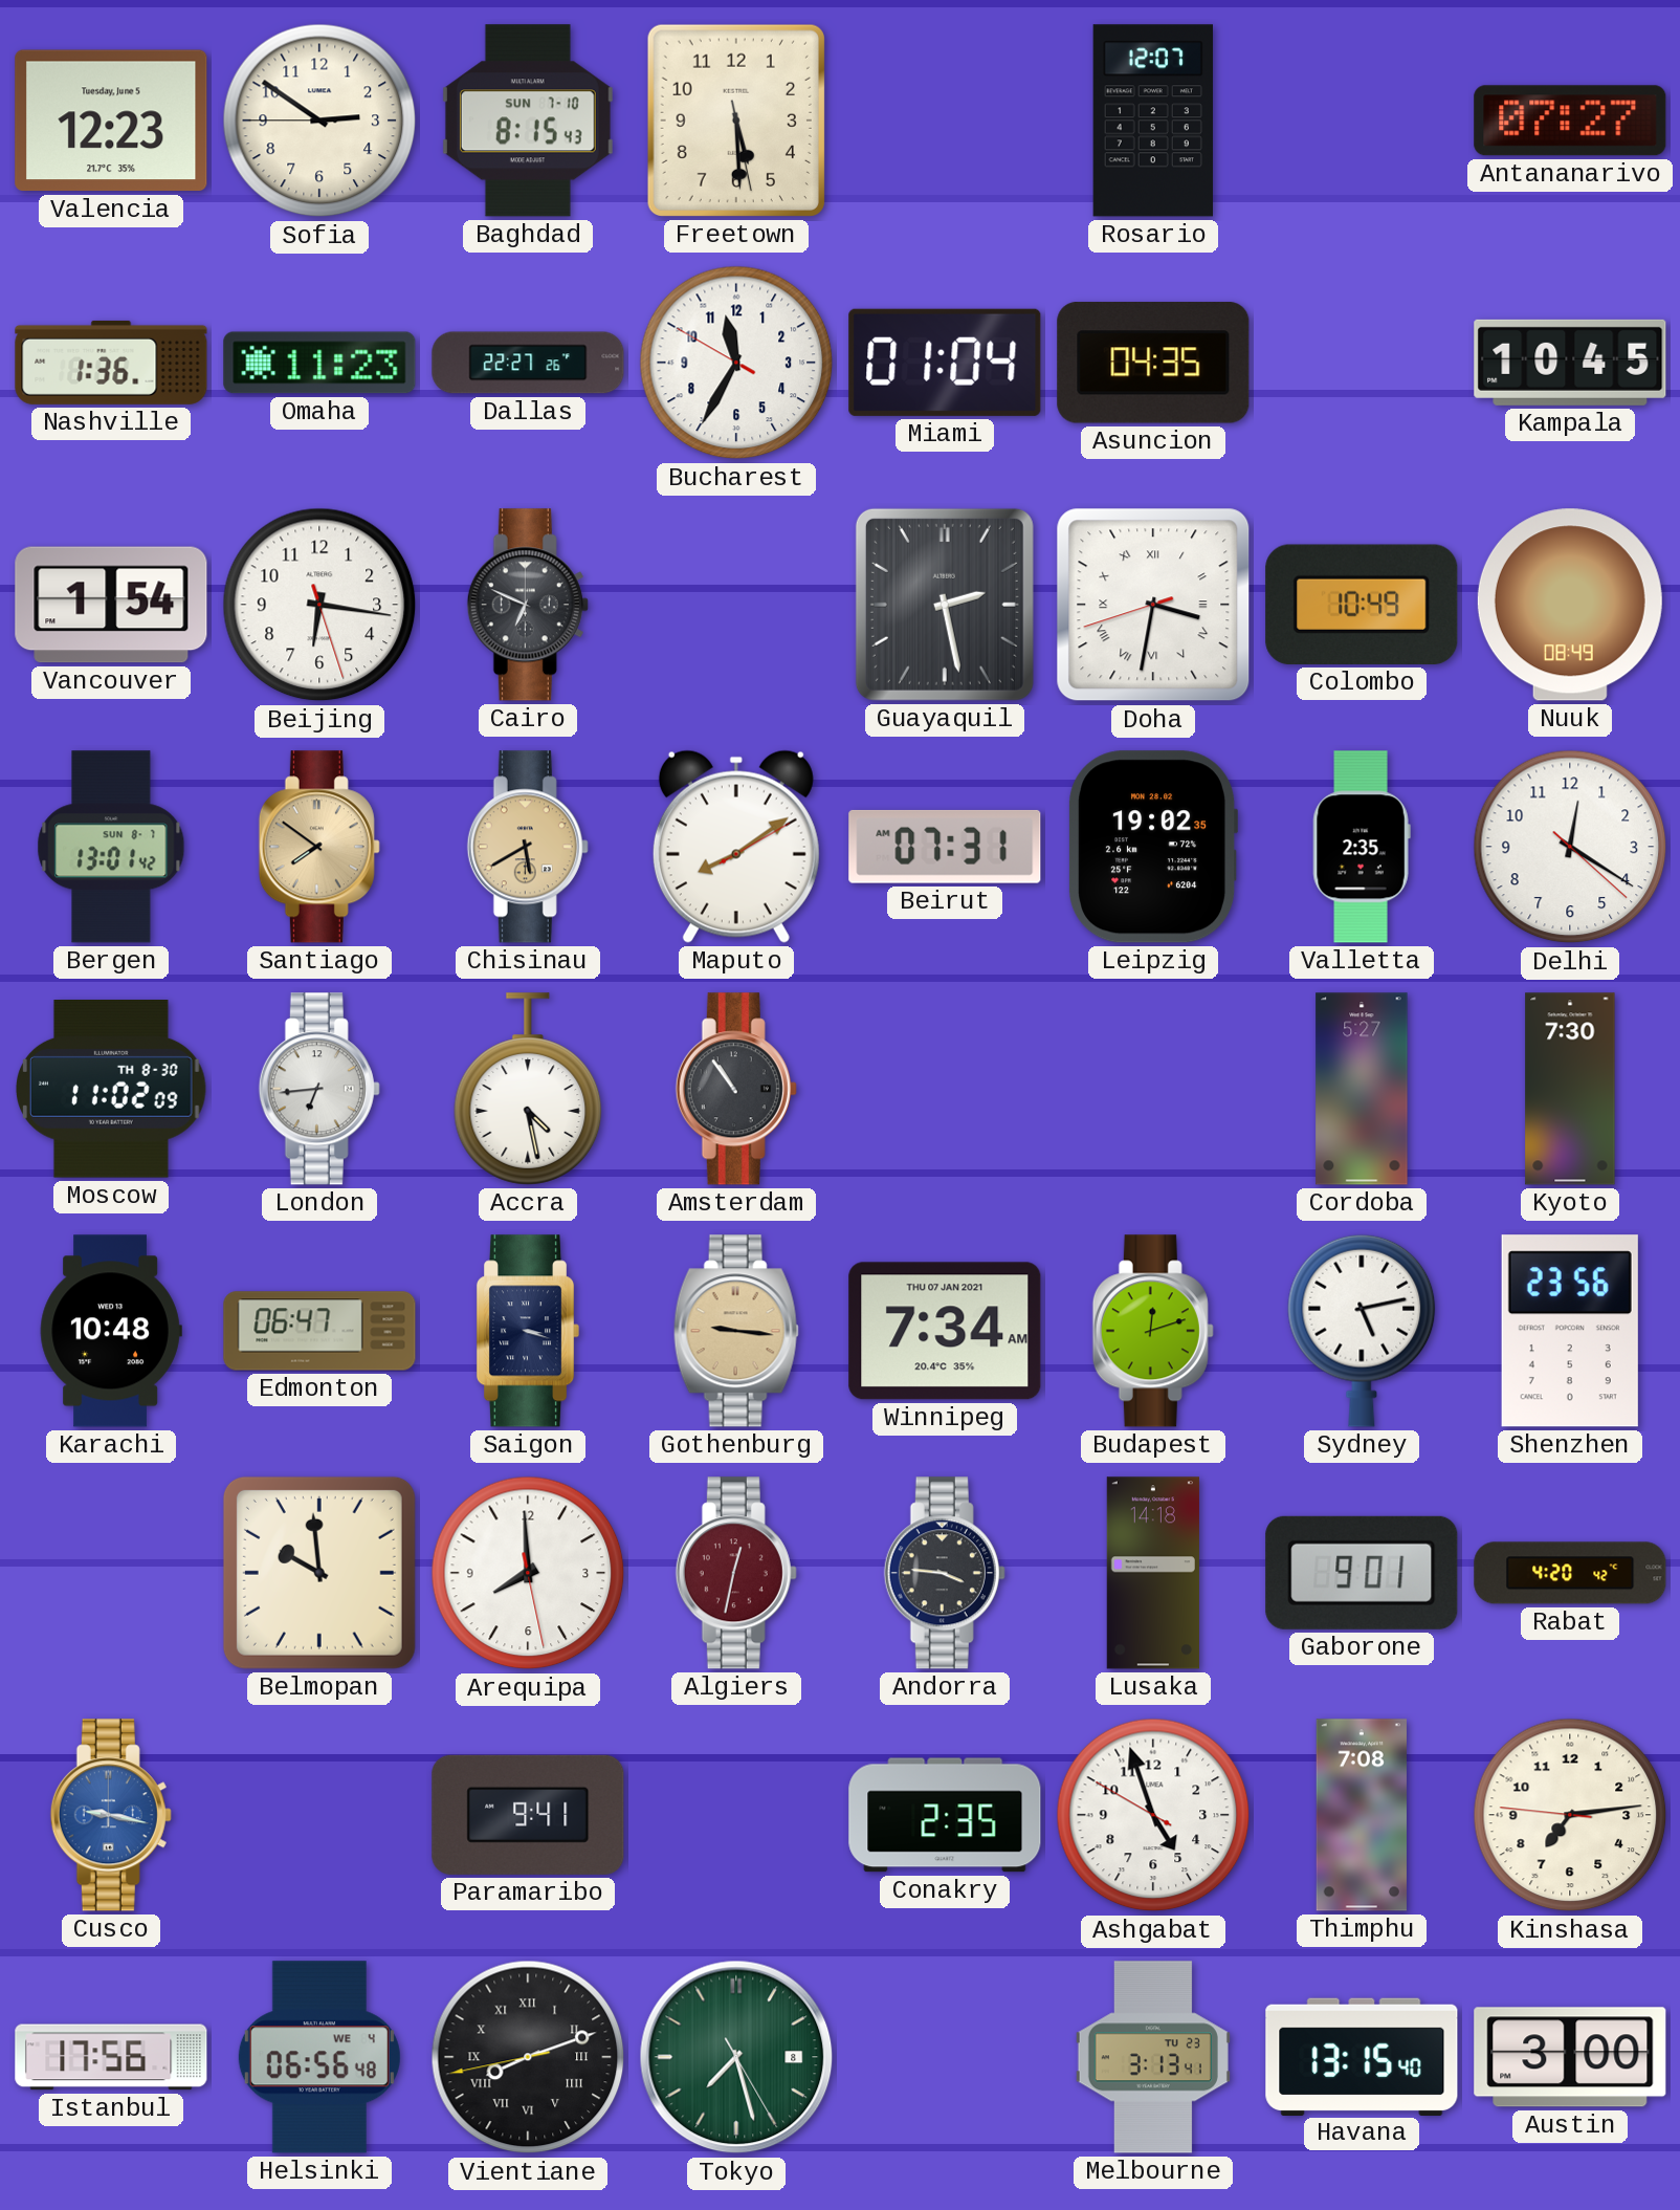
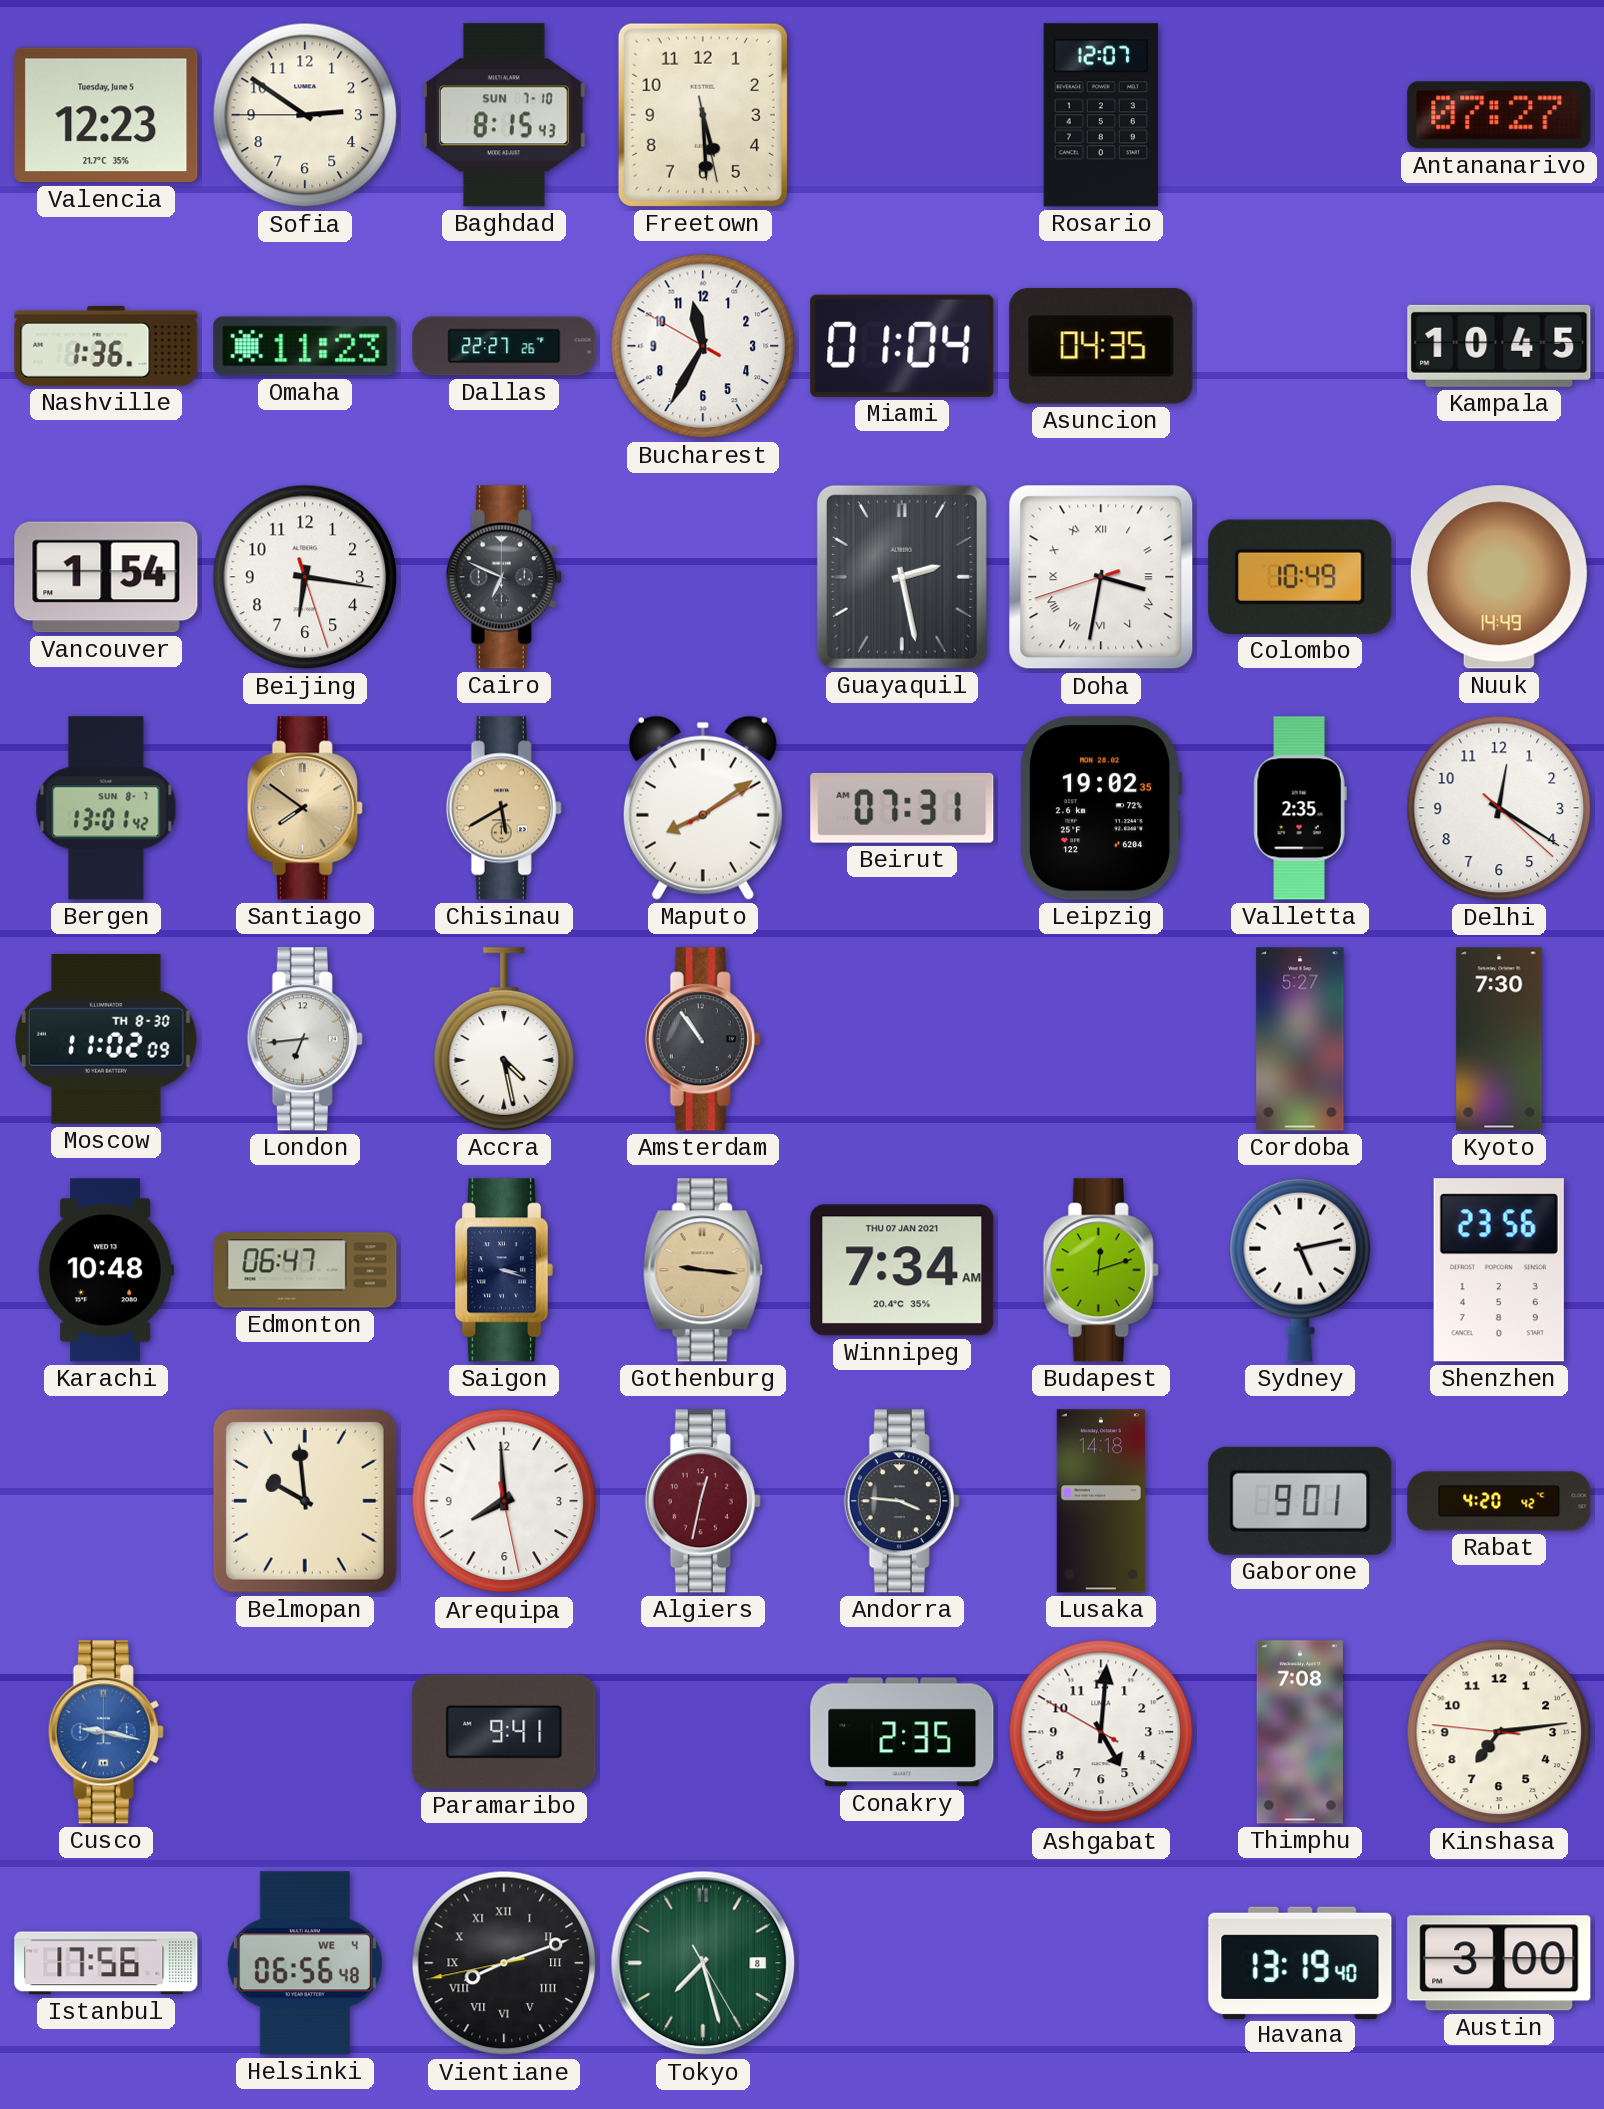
Nuuk: 08:49 -> 14:49
Ashgabat: 4:56 -> 5:00
Melbourne: 3:13 -> none
Havana: 13:15 -> 13:19
